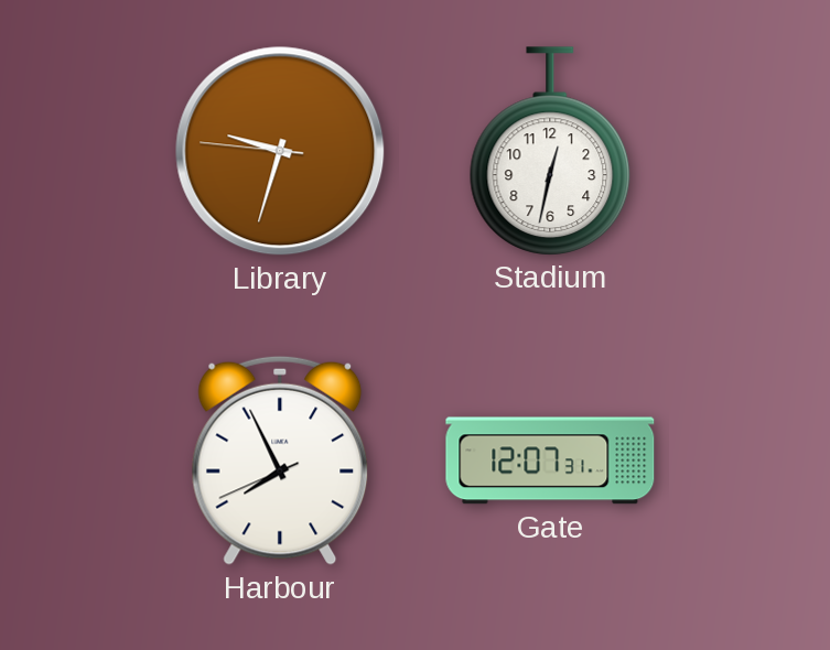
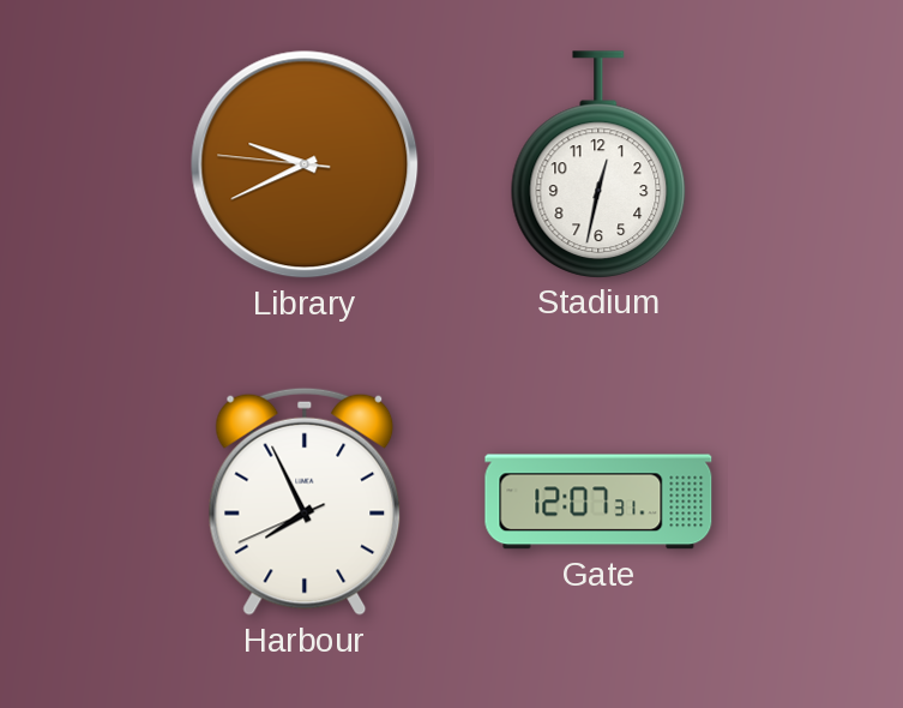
Library: 9:32 -> 9:40
